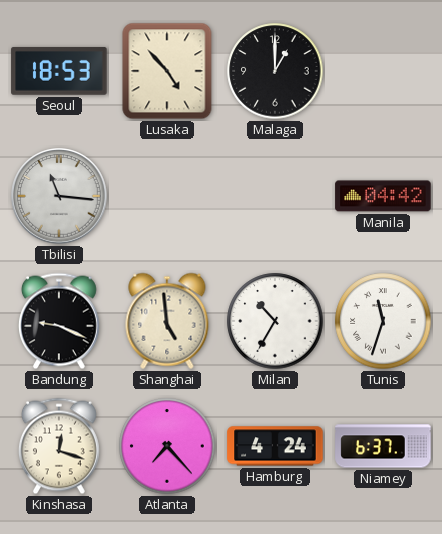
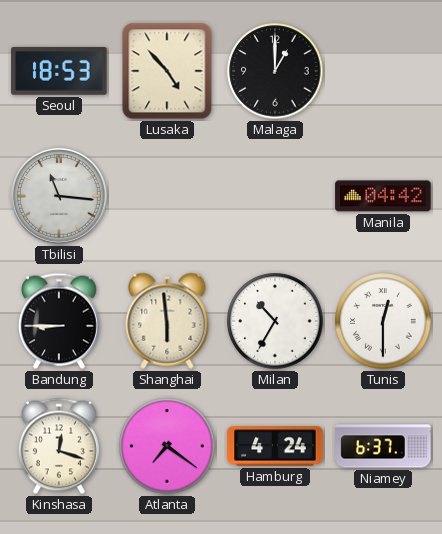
Bandung: 9:19 -> 8:45
Shanghai: 4:59 -> 5:59
Tunis: 11:33 -> 12:30
Atlanta: 7:23 -> 7:21
